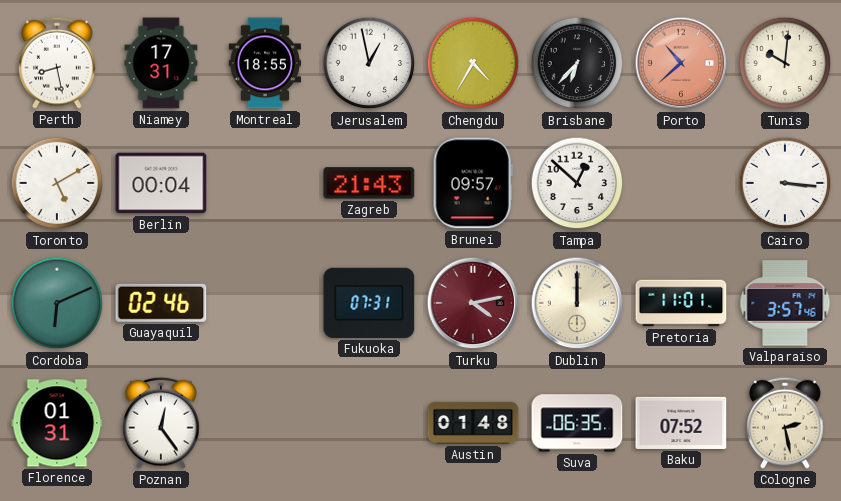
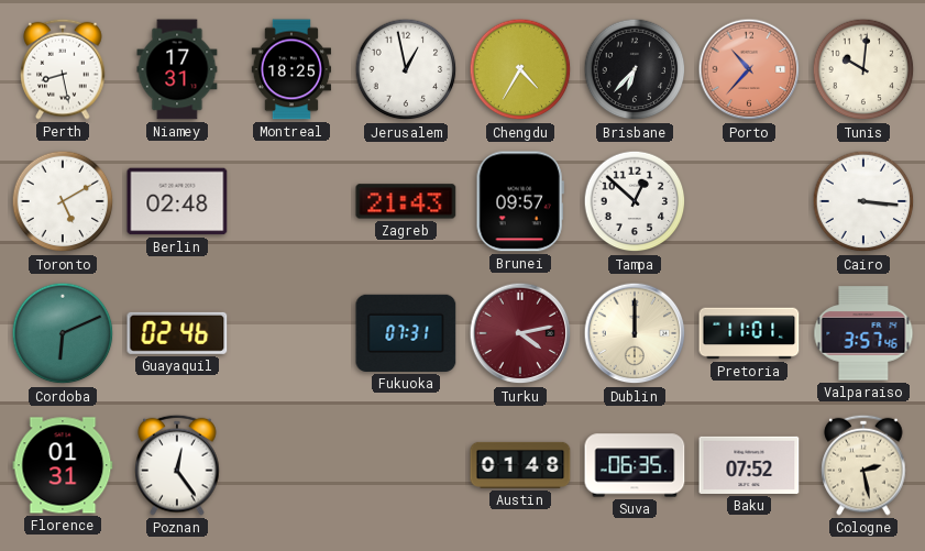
Montreal: 18:55 -> 18:25
Porto: 10:38 -> 10:37
Berlin: 00:04 -> 02:48
